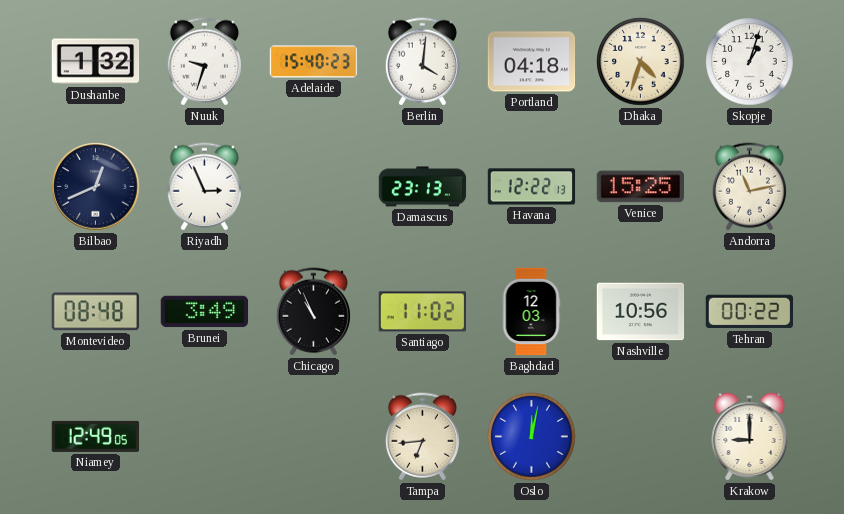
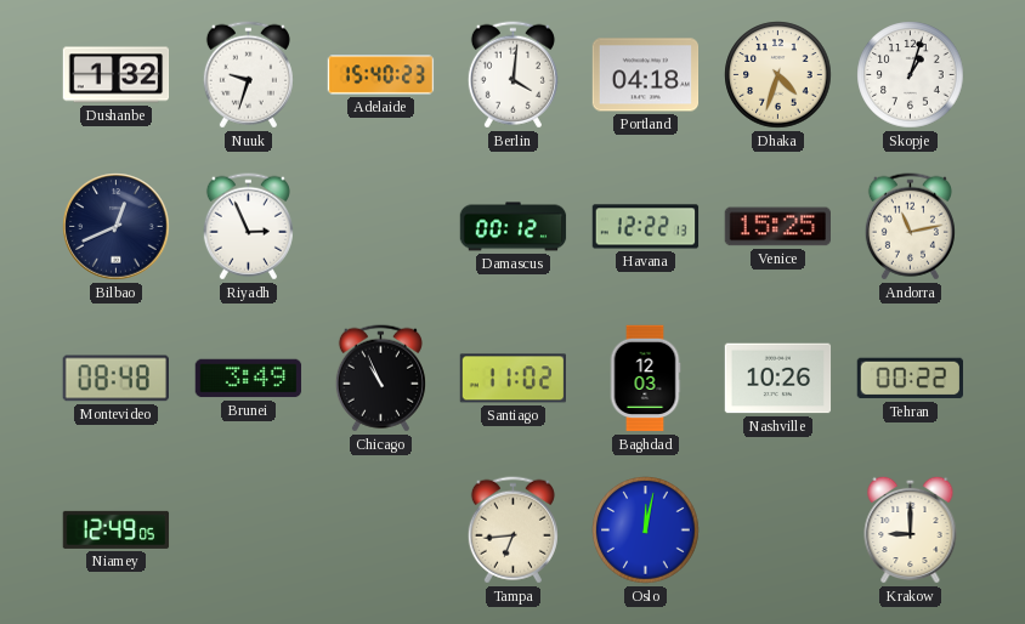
Damascus: 23:13 -> 00:12
Nashville: 10:56 -> 10:26
